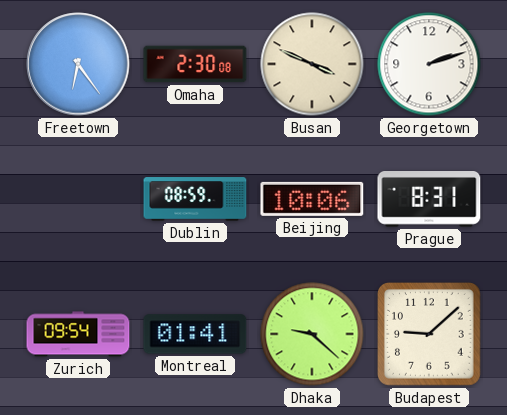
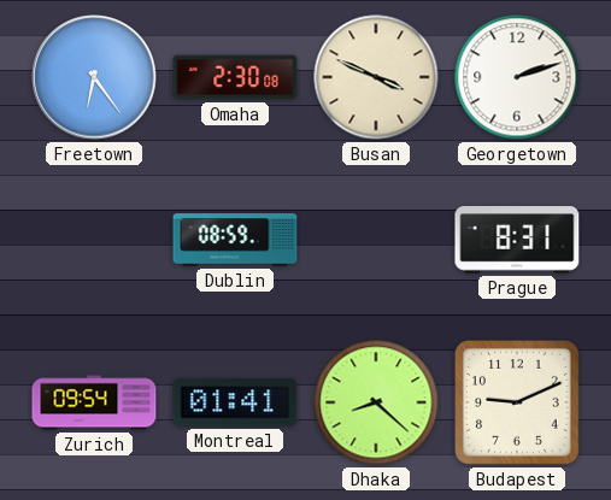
Beijing: 10:06 -> none
Dhaka: 9:22 -> 8:22
Budapest: 9:08 -> 9:11
